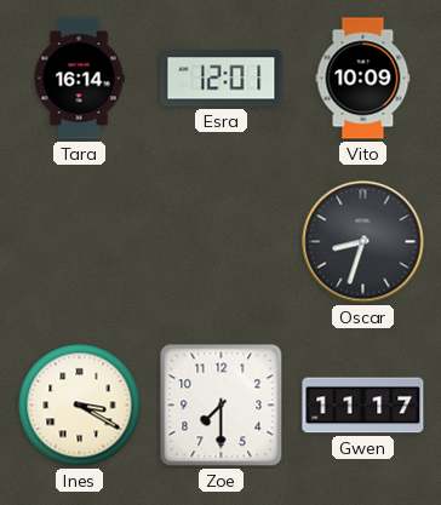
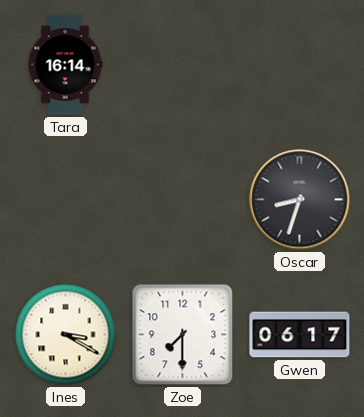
Esra: 12:01 -> none
Vito: 10:09 -> none
Gwen: 11:17 -> 06:17
